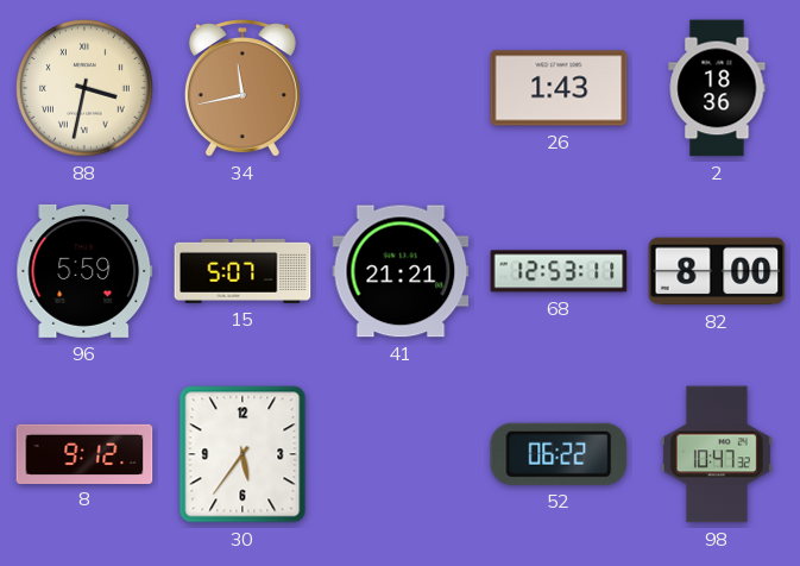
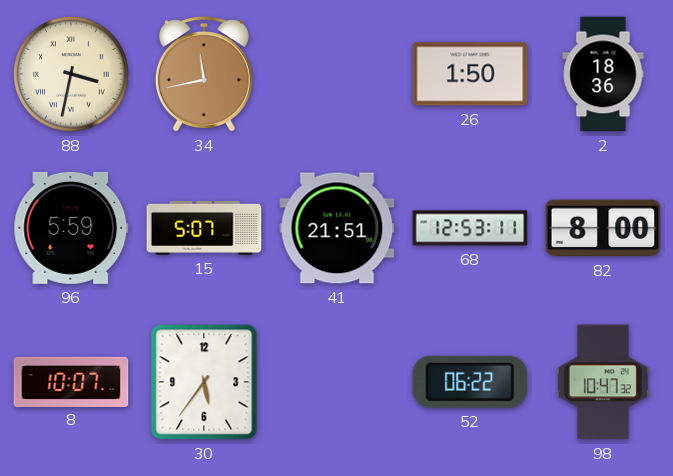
26: 1:43 -> 1:50
41: 21:21 -> 21:51
8: 9:12 -> 10:07
